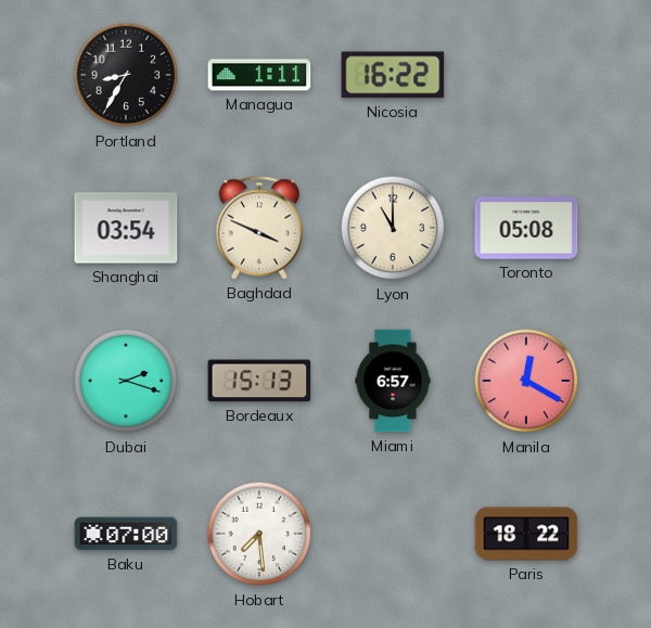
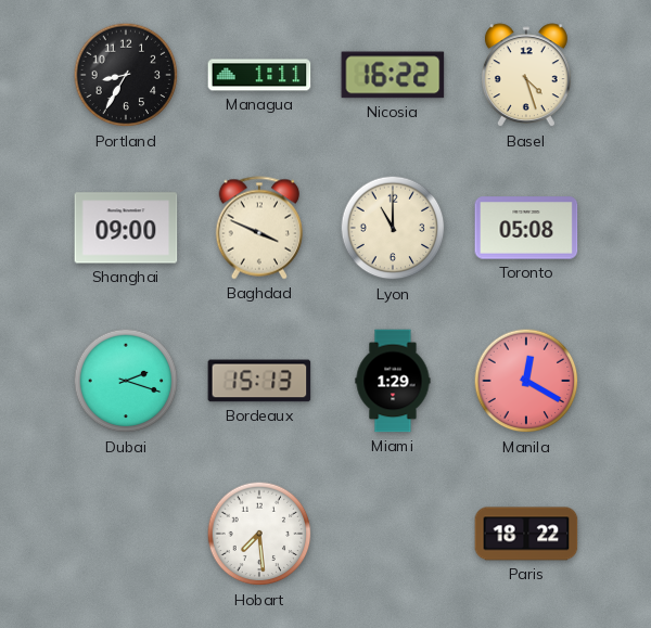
Basel: none -> 4:27
Shanghai: 03:54 -> 09:00
Miami: 6:57 -> 1:29
Baku: 07:00 -> none
